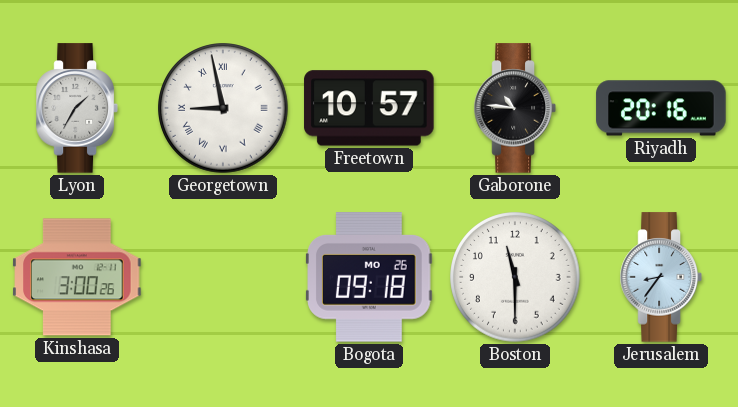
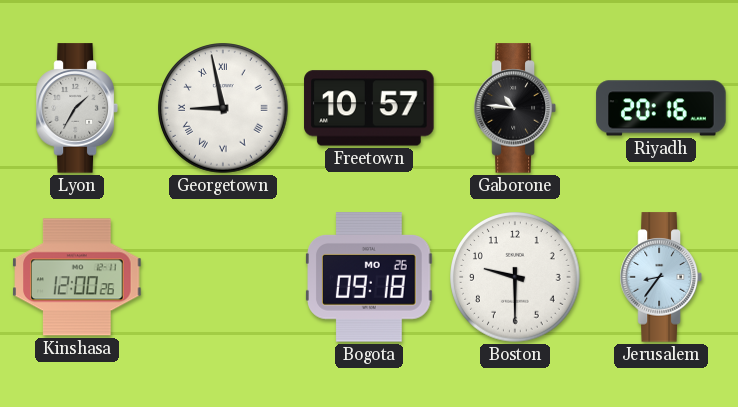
Kinshasa: 3:00 -> 12:00
Boston: 11:30 -> 9:30
